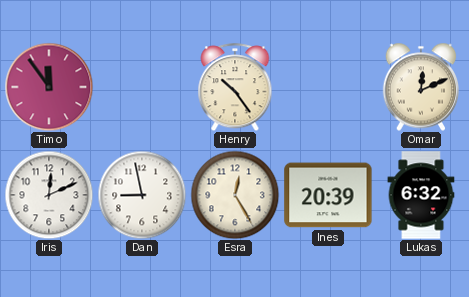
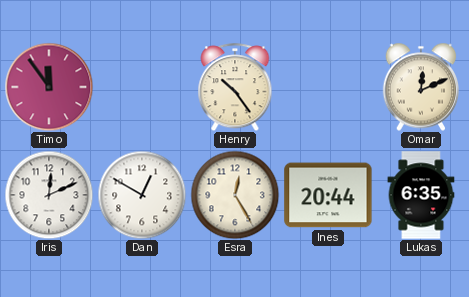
Dan: 8:58 -> 12:50
Ines: 20:39 -> 20:44
Lukas: 6:32 -> 6:35
